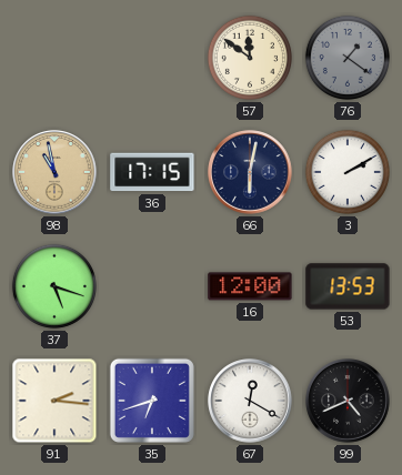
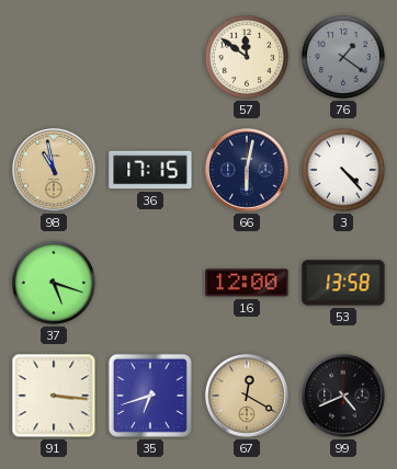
3: 2:10 -> 4:23
53: 13:53 -> 13:58
91: 2:16 -> 3:16
67 dial: white -> champagne
